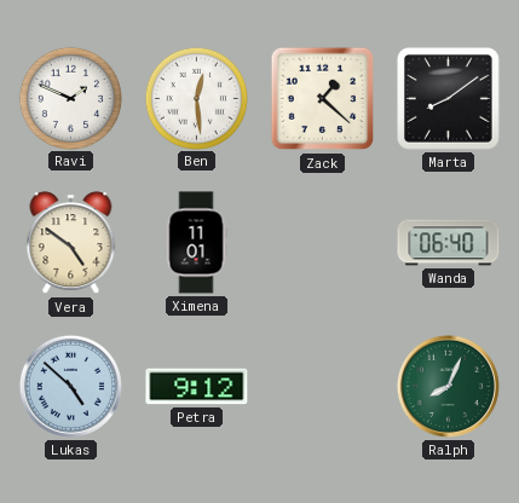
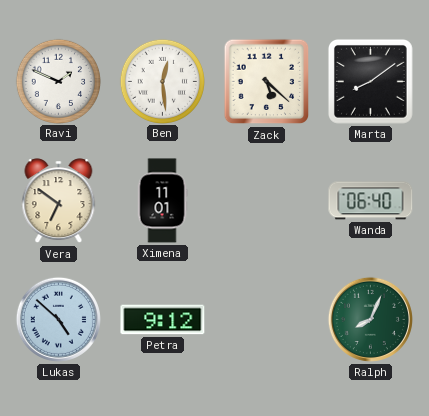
Zack: 1:22 -> 5:22
Vera: 4:51 -> 6:51
